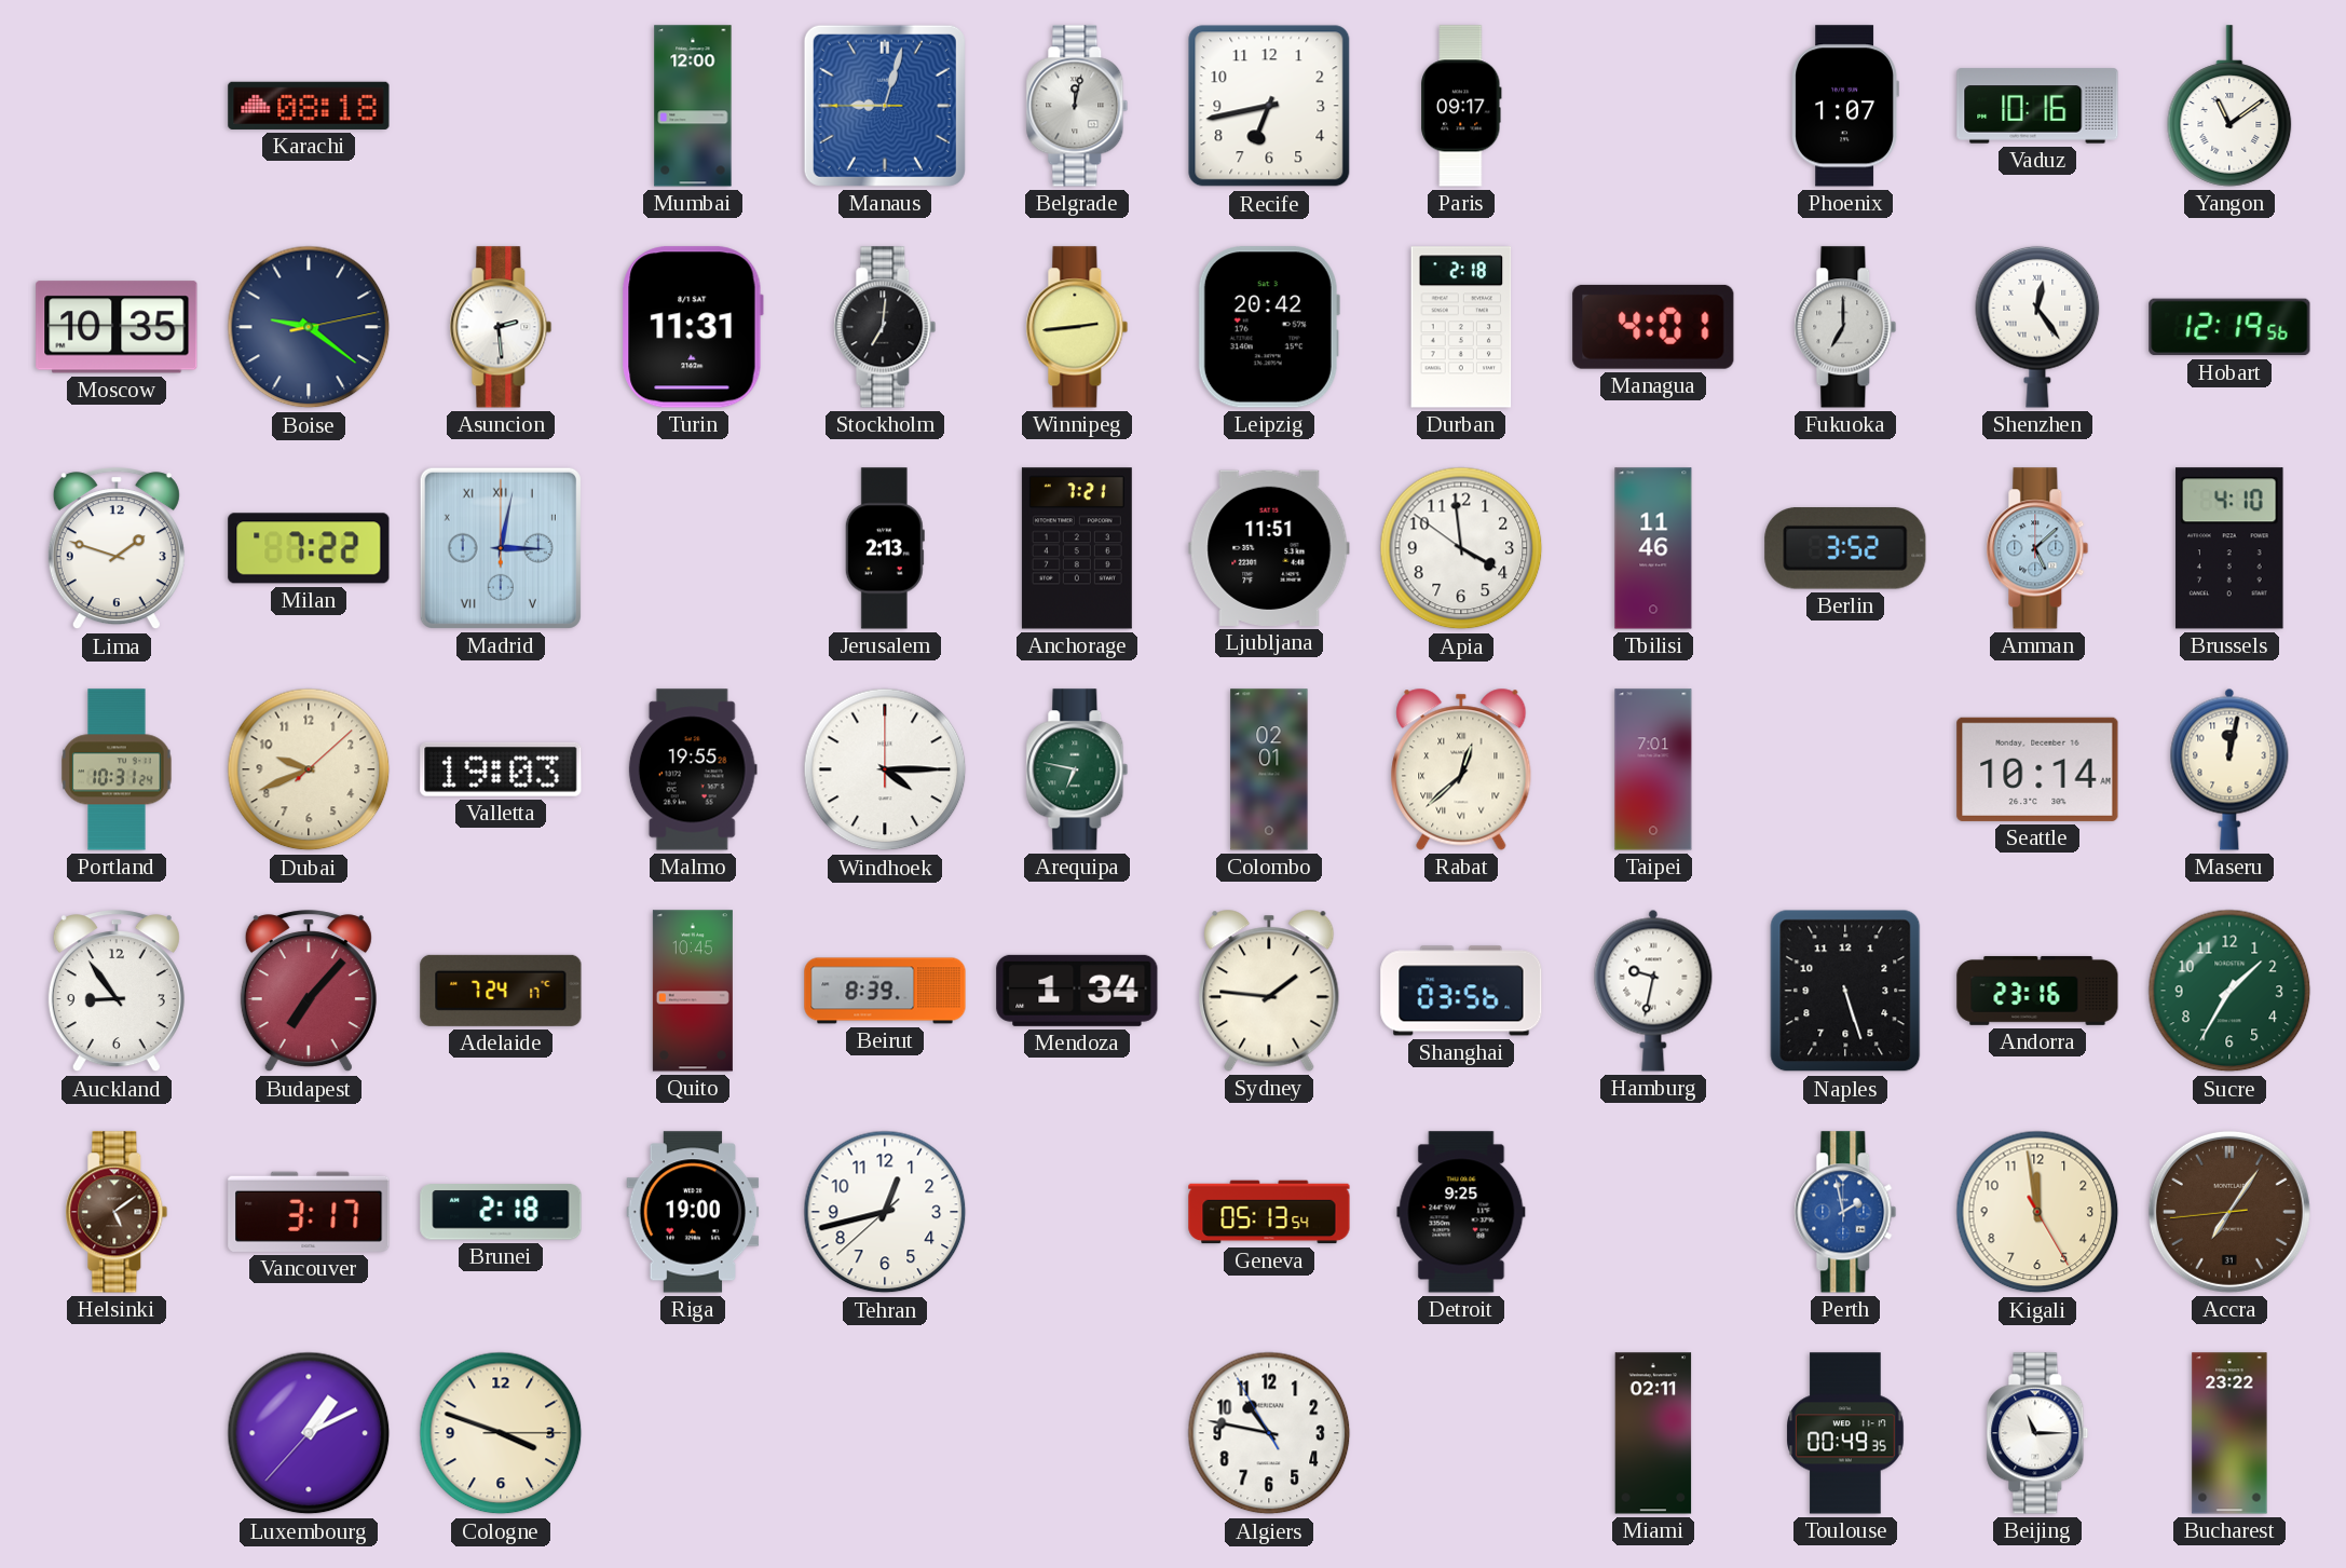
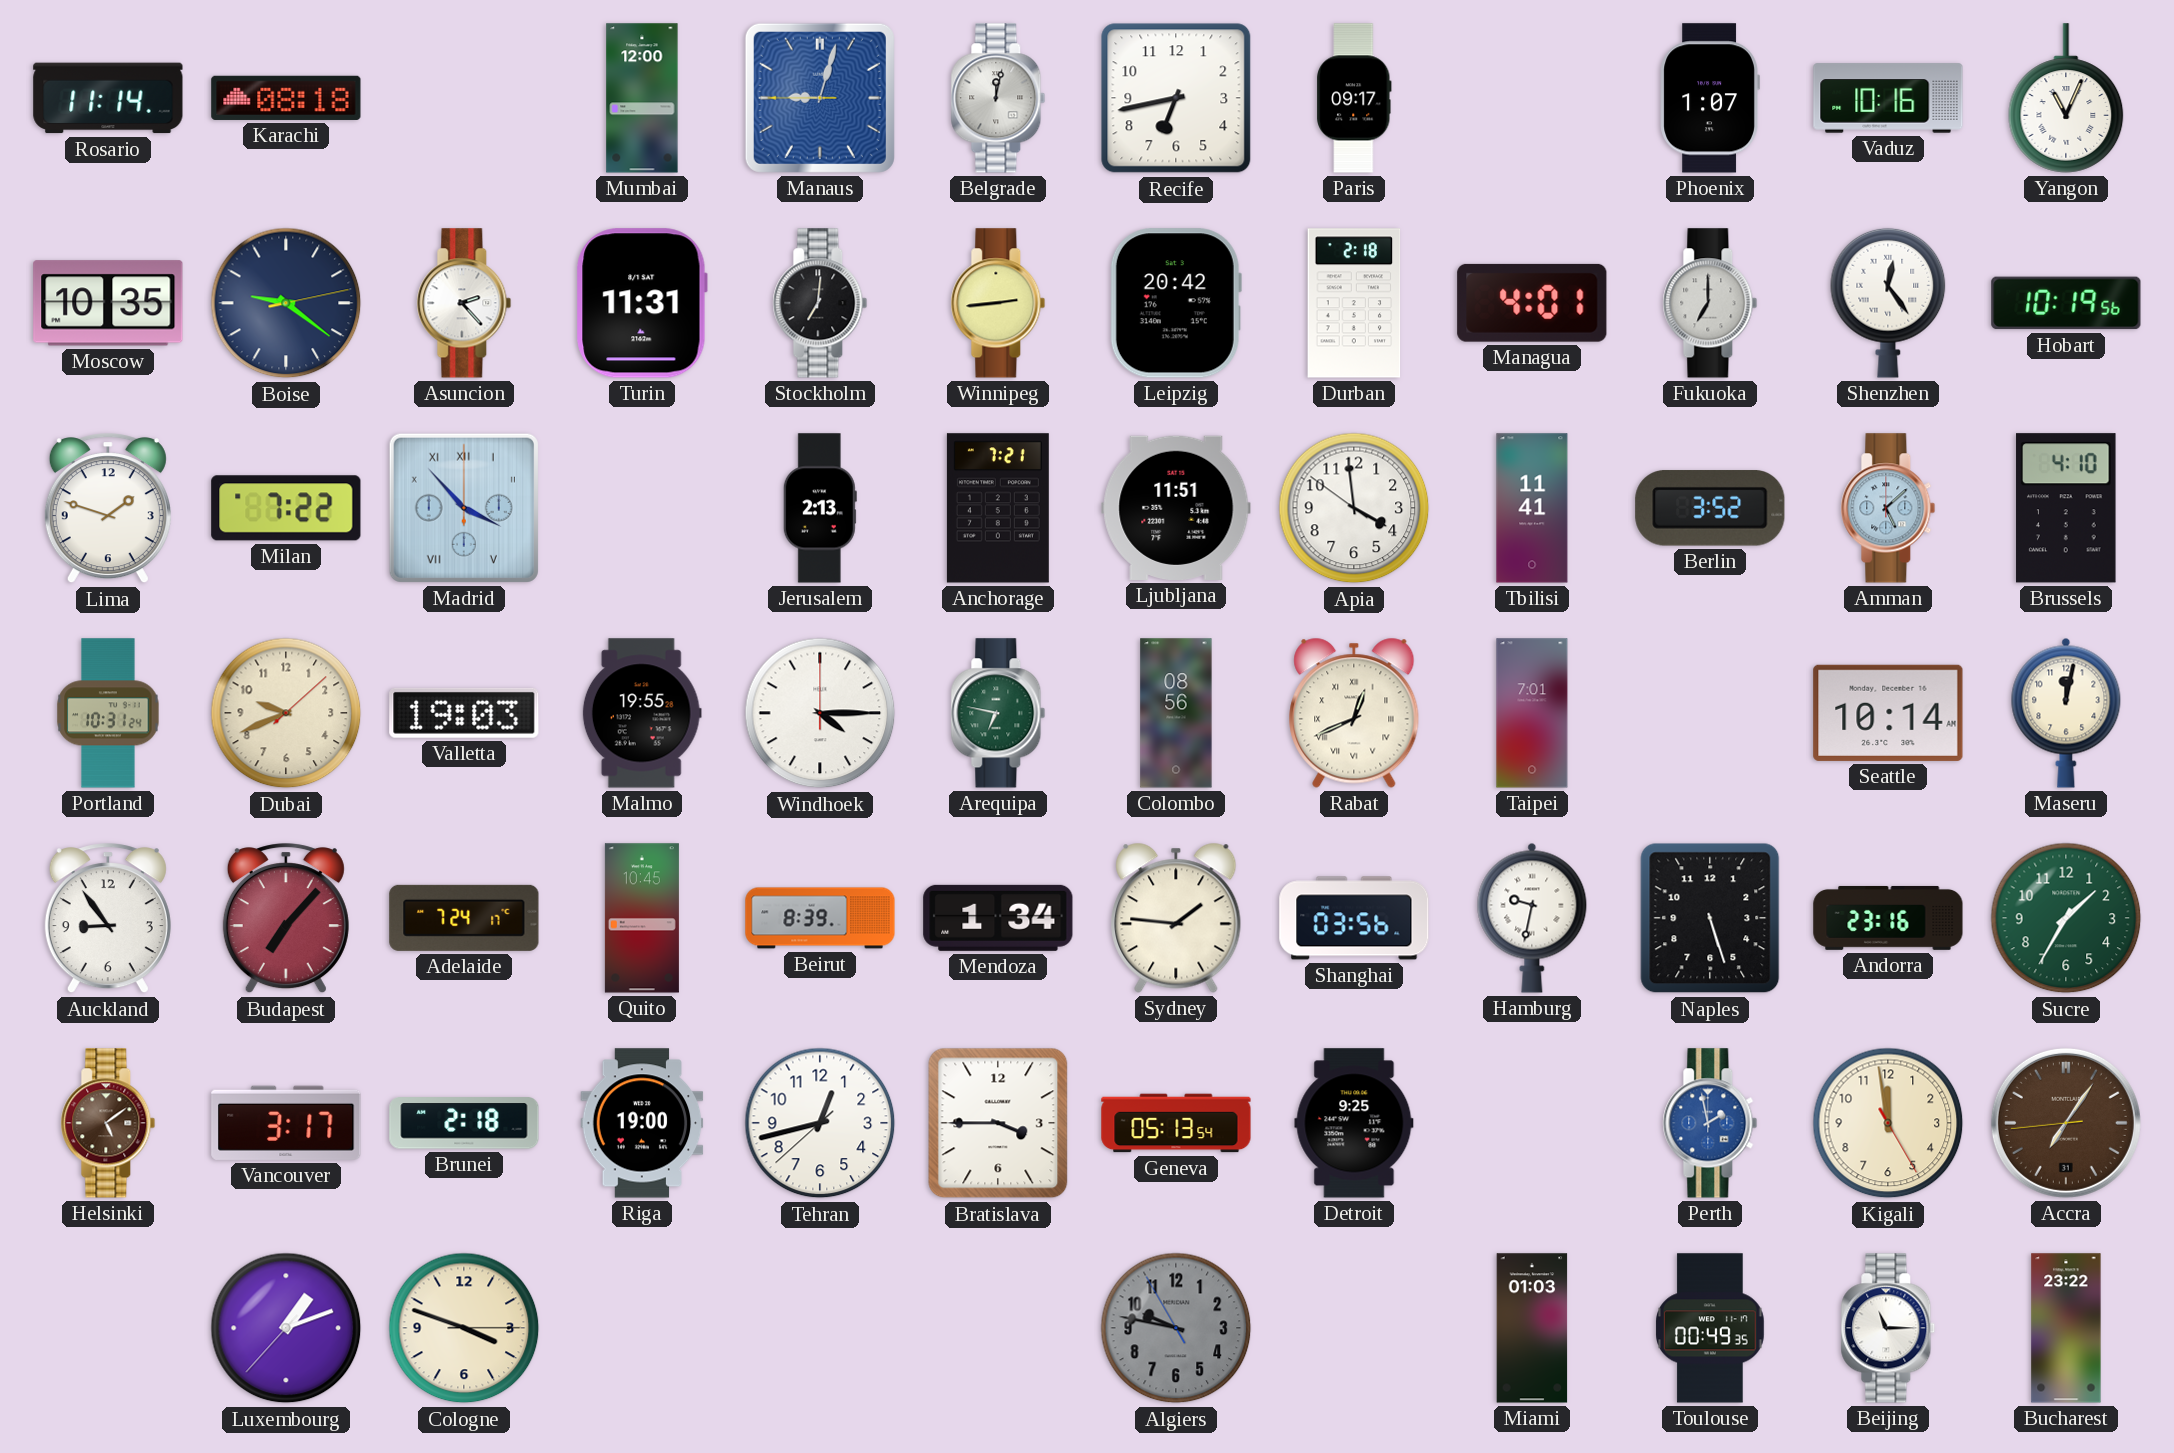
Rosario: none -> 11:14
Yangon: 11:09 -> 11:04
Asuncion: 2:29 -> 2:23
Hobart: 12:19 -> 10:19
Madrid: 3:02 -> 3:53
Tbilisi: 11:46 -> 11:41
Colombo: 02:01 -> 08:56
Rabat: 12:38 -> 12:41
Bratislava: none -> 3:45
Luxembourg: 1:10 -> 1:11
Algiers: 10:46 -> 9:46
Algiers dial: white -> grey
Miami: 02:11 -> 01:03
